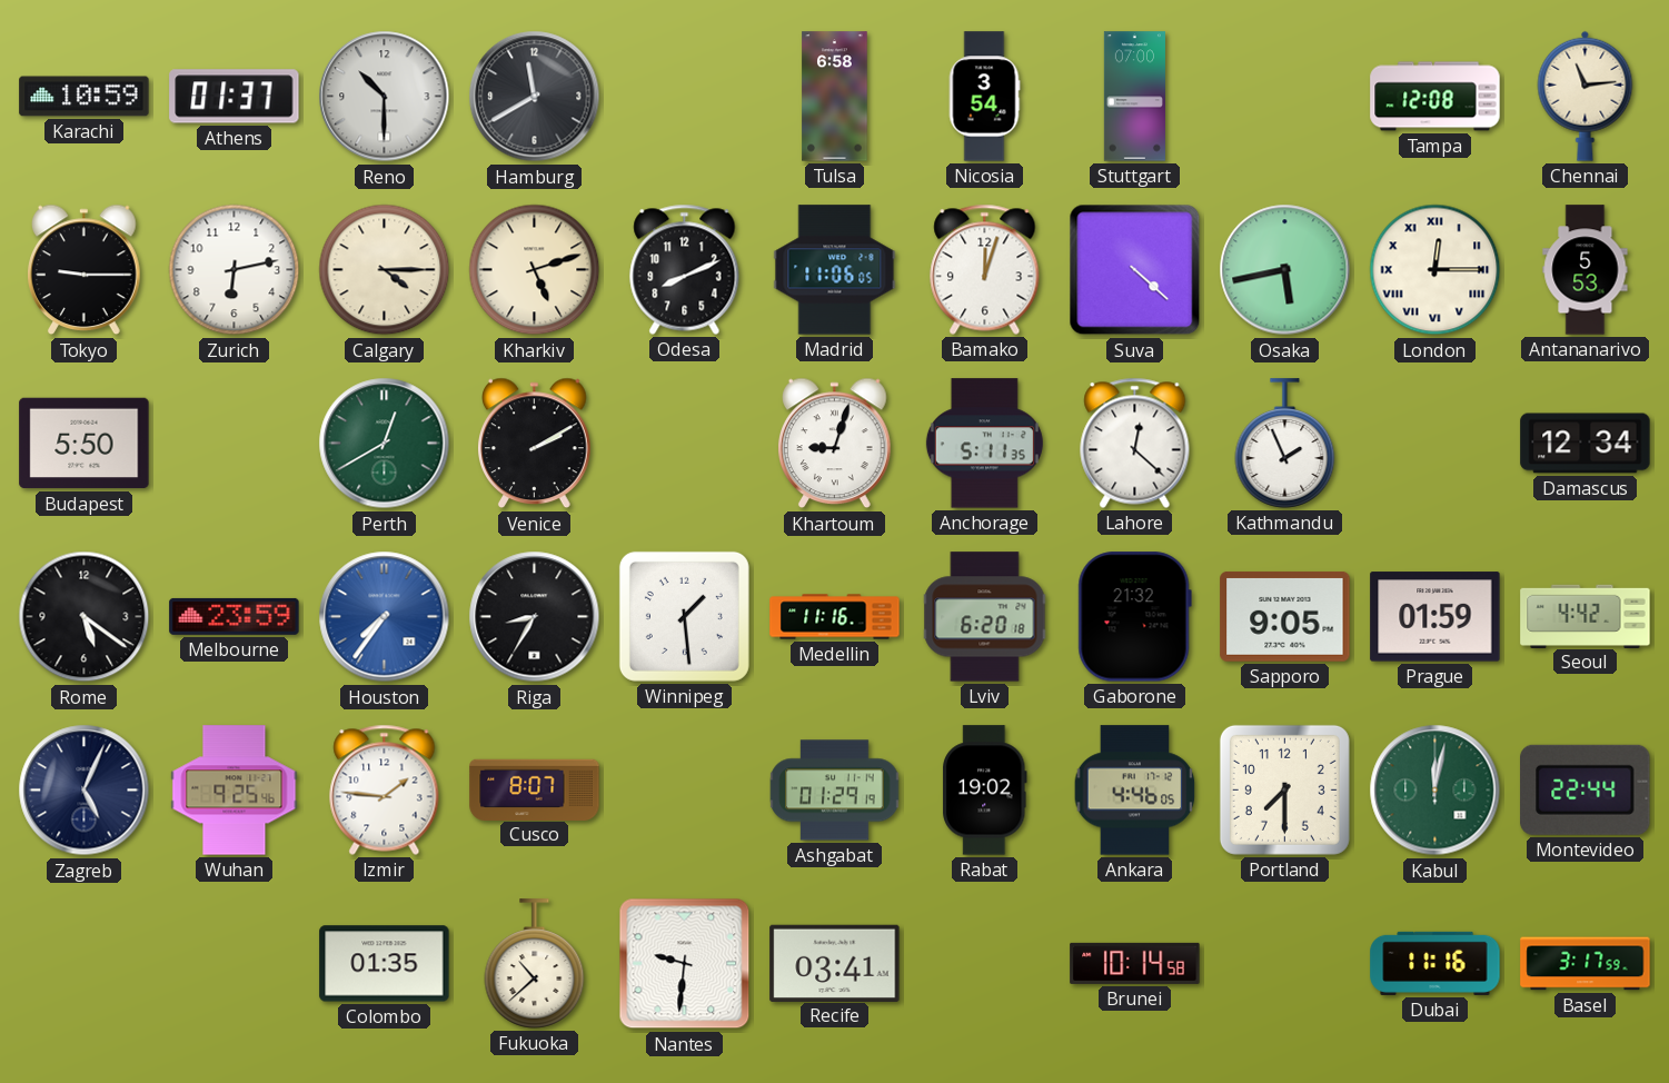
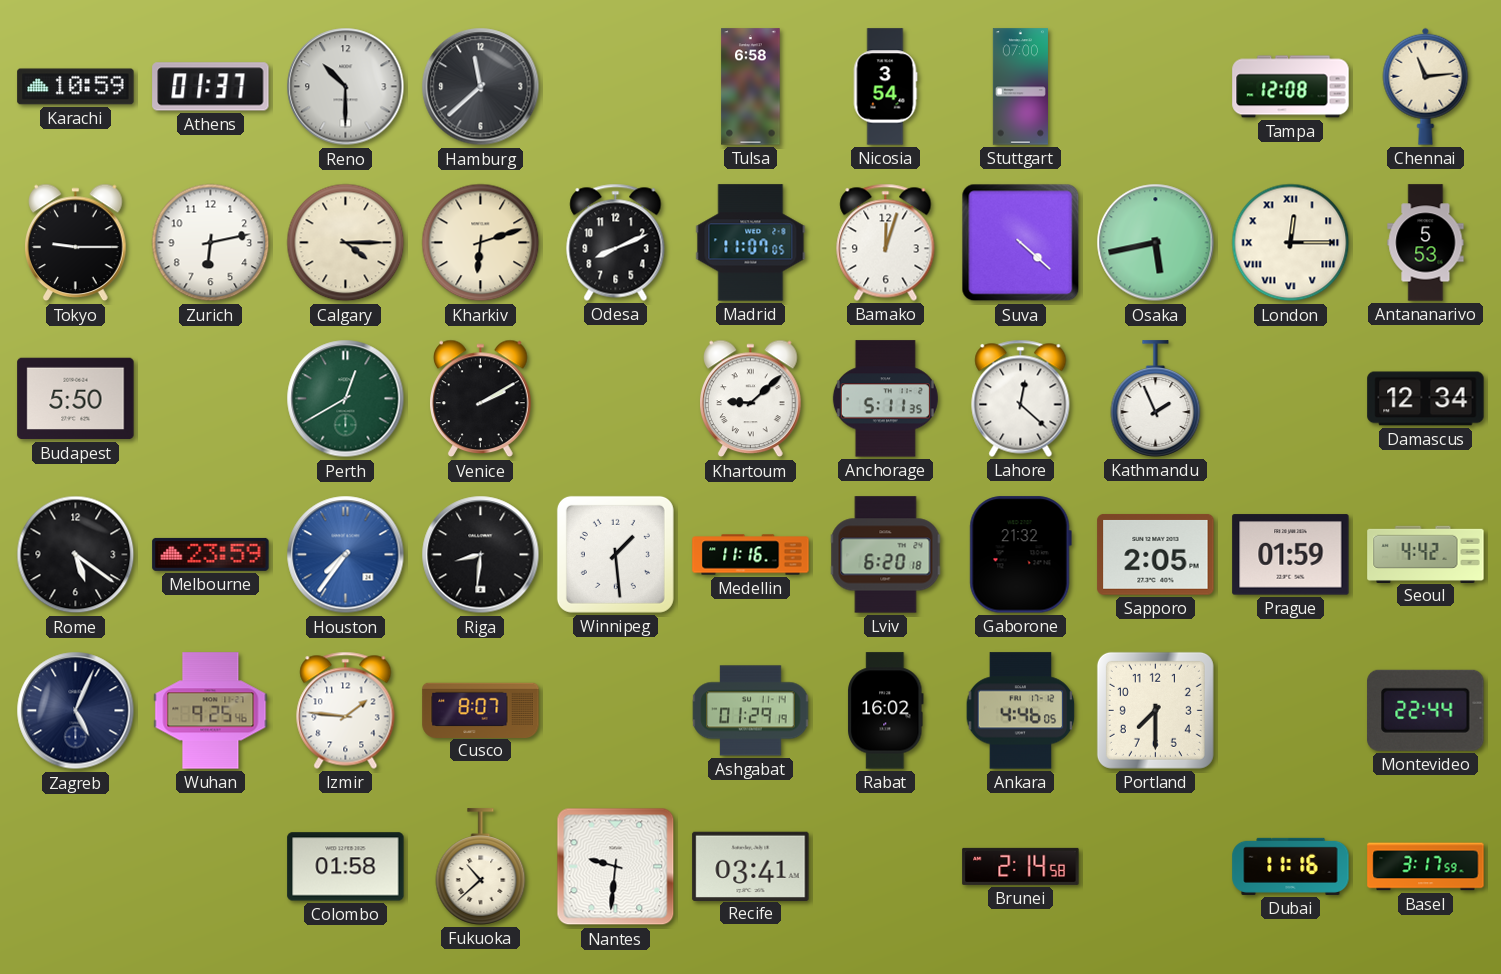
Hamburg: 11:40 -> 11:38
Kharkiv: 5:12 -> 6:12
Madrid: 11:06 -> 11:07
Khartoum: 9:03 -> 9:08
Riga: 8:35 -> 8:31
Sapporo: 9:05 -> 2:05
Rabat: 19:02 -> 16:02
Kabul: 12:02 -> none
Colombo: 01:35 -> 01:58
Brunei: 10:14 -> 2:14
